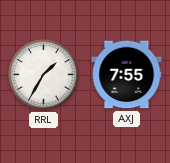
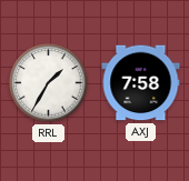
AXJ: 7:55 -> 7:58
